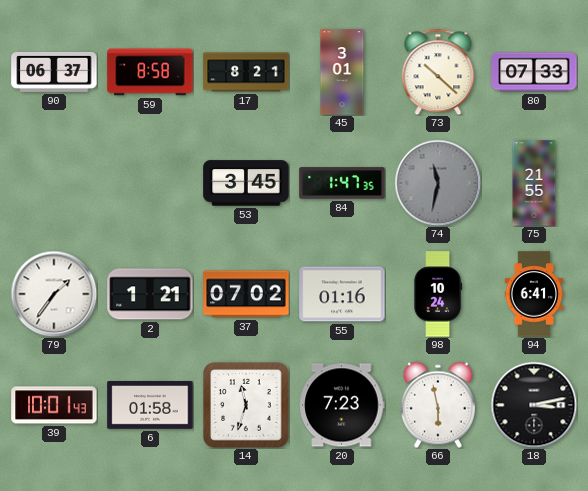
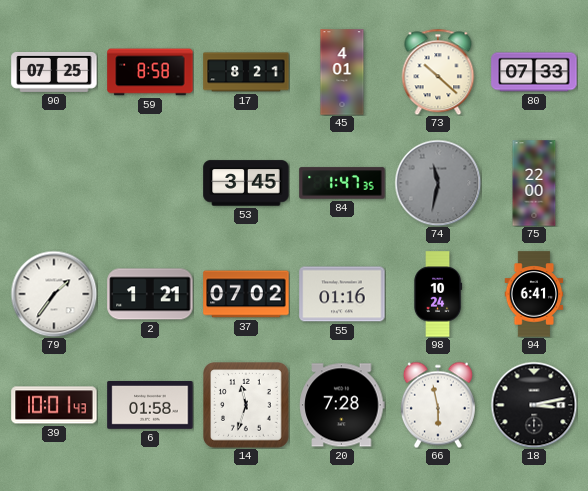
90: 06:37 -> 07:25
45: 3:01 -> 4:01
75: 21:55 -> 22:00
20: 7:23 -> 7:28
